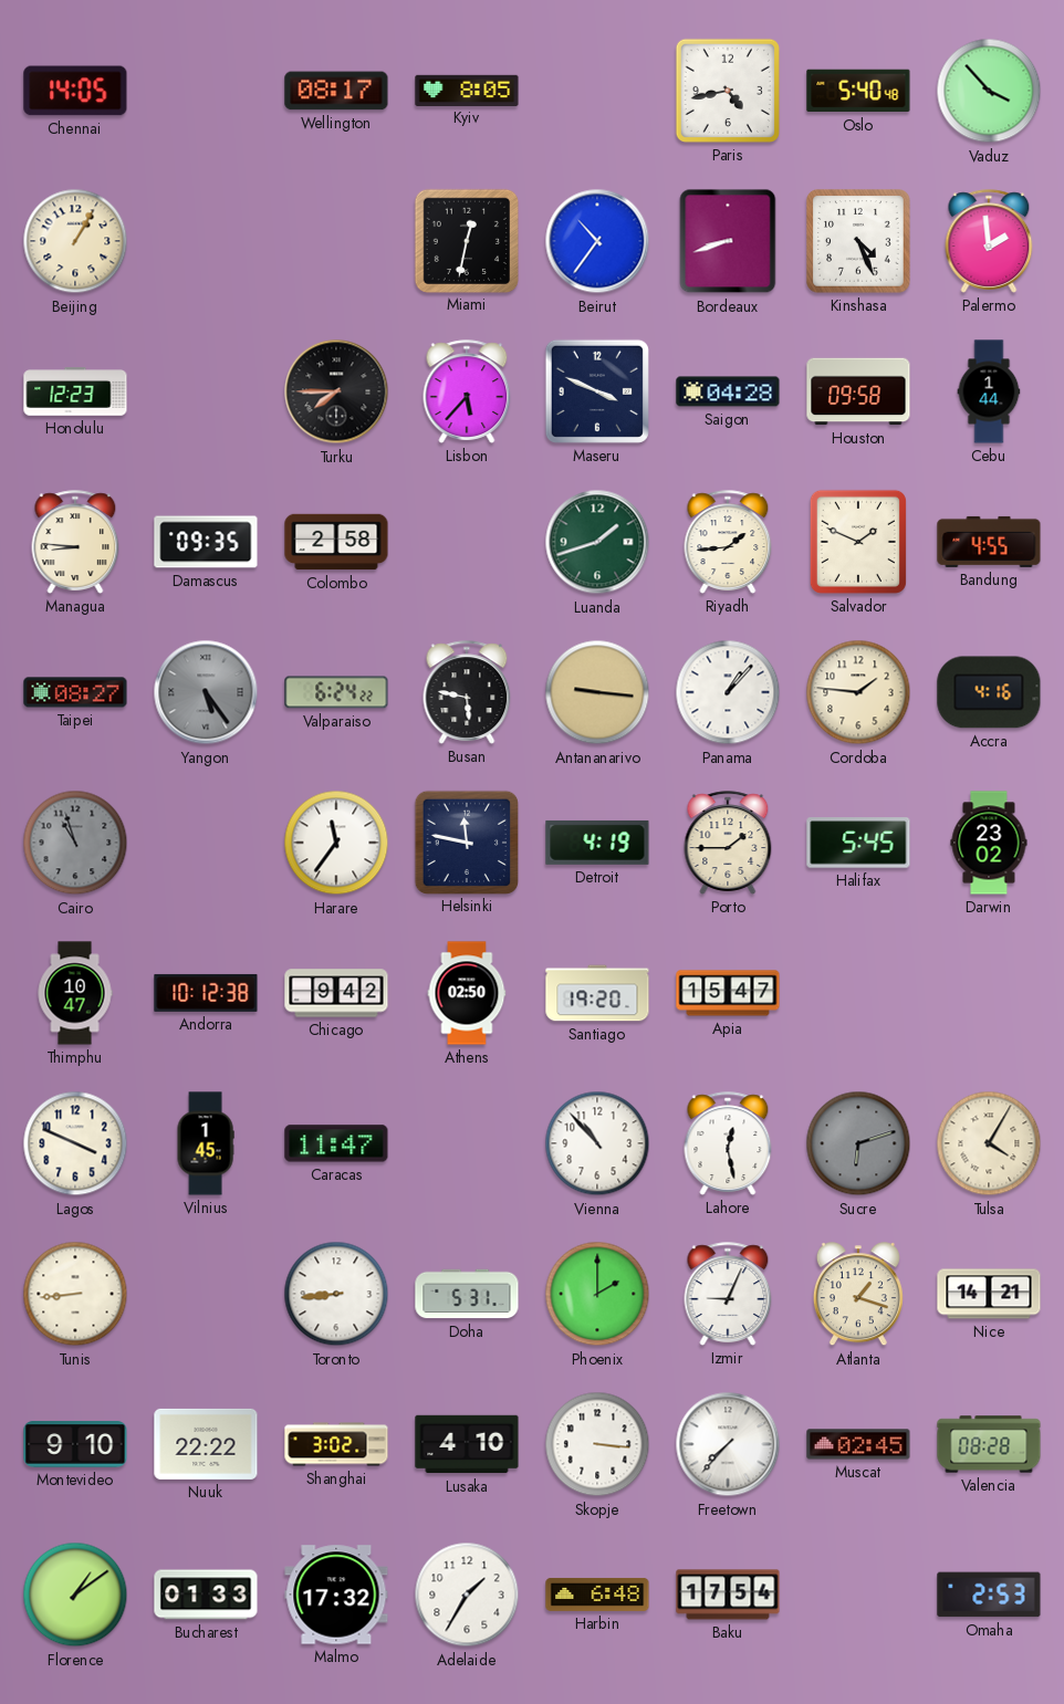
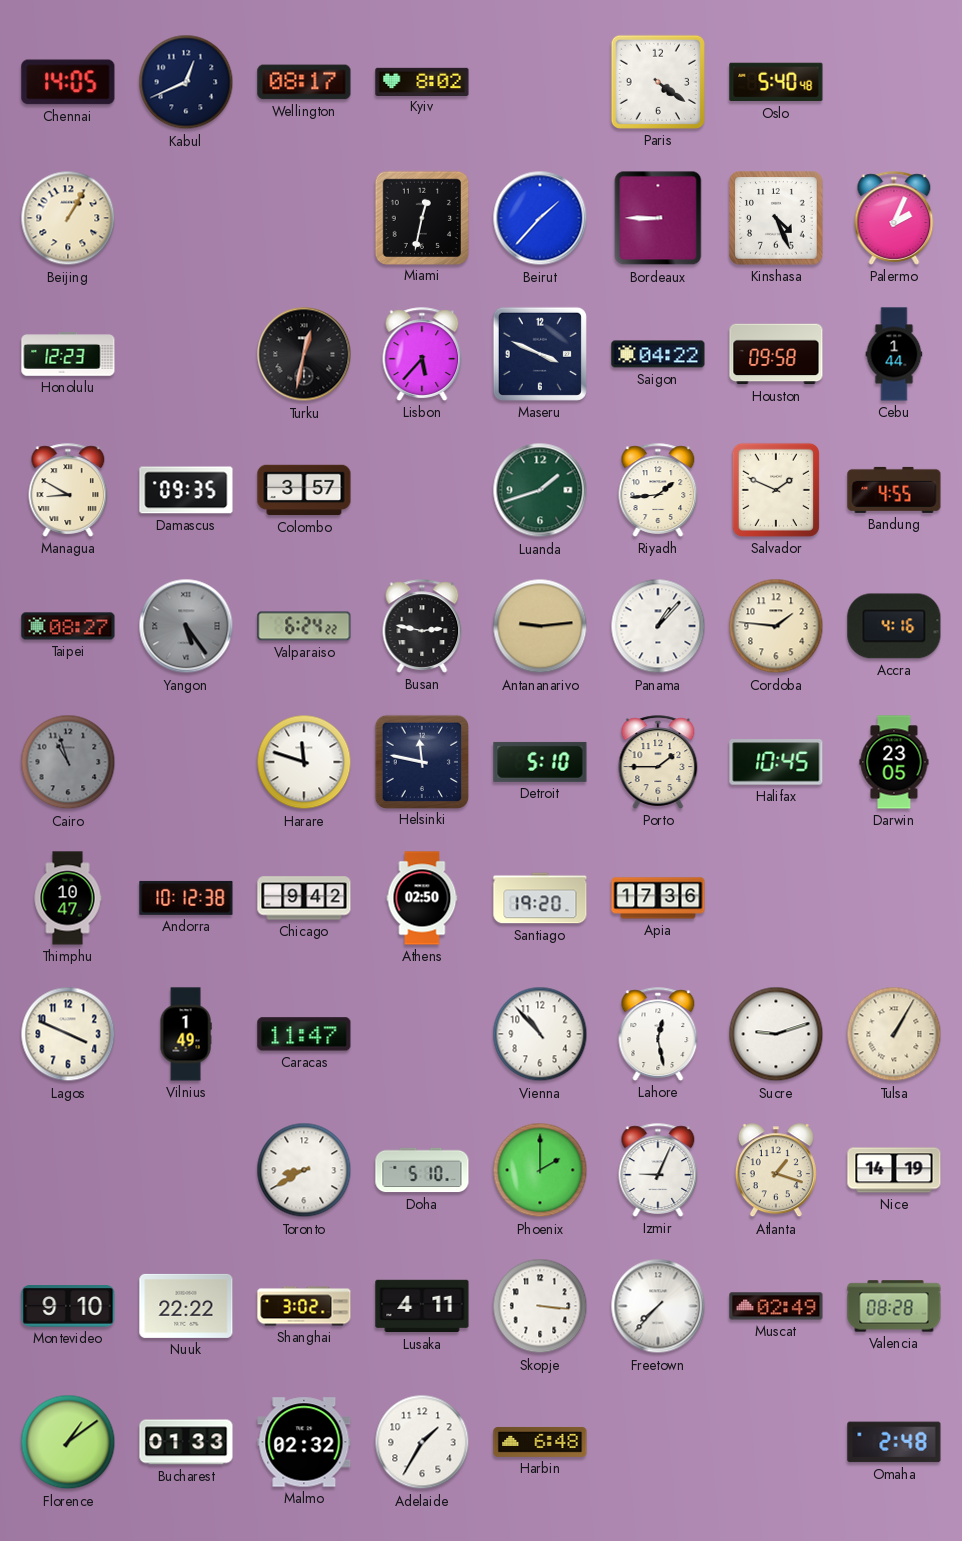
Kabul: none -> 12:41
Kyiv: 8:05 -> 8:02
Paris: 4:43 -> 4:21
Vaduz: 3:53 -> none
Beirut: 10:36 -> 1:37
Bordeaux: 8:42 -> 8:45
Palermo: 1:59 -> 2:04
Turku: 7:45 -> 12:32
Saigon: 04:28 -> 04:22
Managua: 8:46 -> 8:50
Colombo: 2:58 -> 3:57
Busan: 5:47 -> 2:47
Antananarivo: 9:16 -> 9:14
Harare: 11:36 -> 11:48
Detroit: 4:19 -> 5:10
Halifax: 5:45 -> 10:45
Darwin: 23:02 -> 23:05
Apia: 15:47 -> 17:36
Vilnius: 1:45 -> 1:49
Sucre: 6:12 -> 9:12
Sucre dial: grey -> white
Tulsa: 4:05 -> 1:05
Tunis: 8:44 -> none
Toronto: 8:44 -> 8:40
Doha: 5:31 -> 5:10
Nice: 14:21 -> 14:19
Lusaka: 4:10 -> 4:11
Muscat: 02:45 -> 02:49
Malmo: 17:32 -> 02:32
Baku: 17:54 -> none
Omaha: 2:53 -> 2:48
